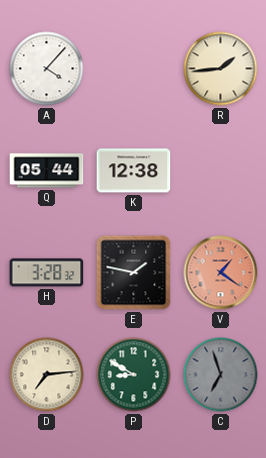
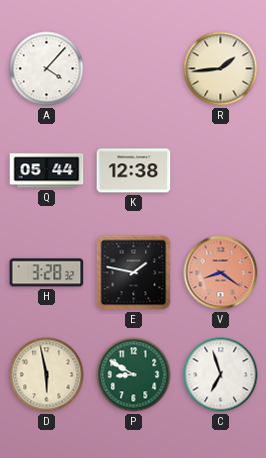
V: 1:21 -> 8:21
D: 7:14 -> 5:58
C dial: grey -> white
